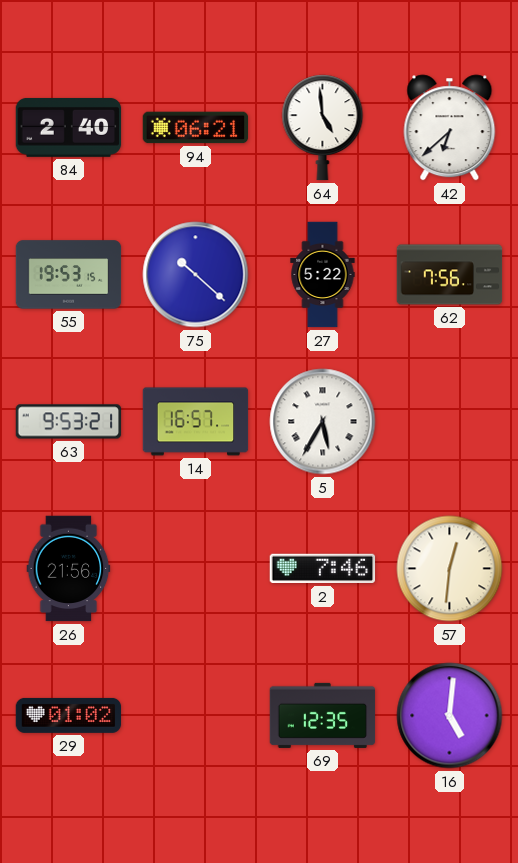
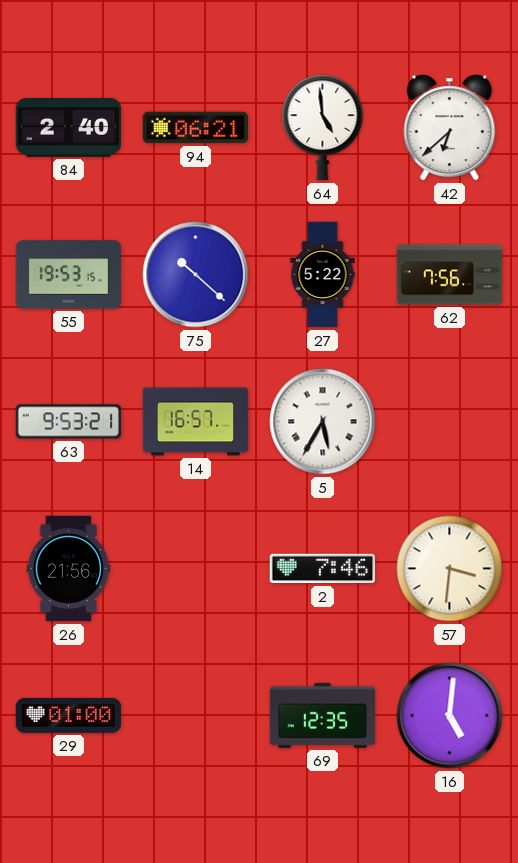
57: 12:31 -> 3:31
29: 01:02 -> 01:00
